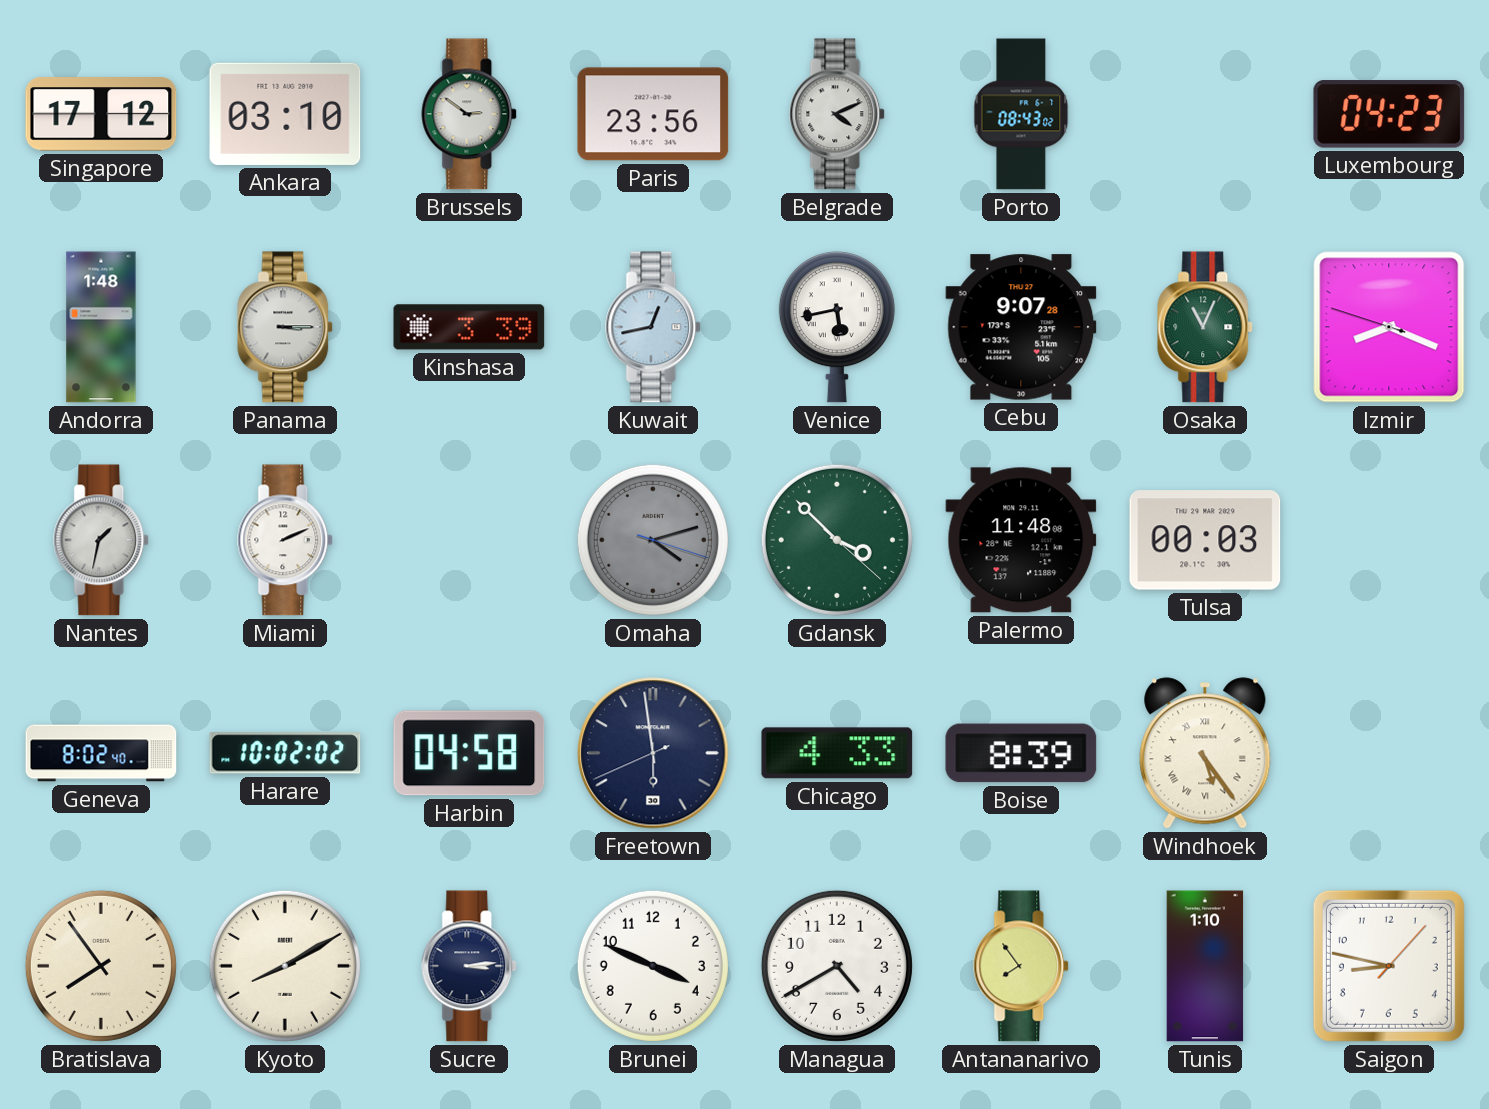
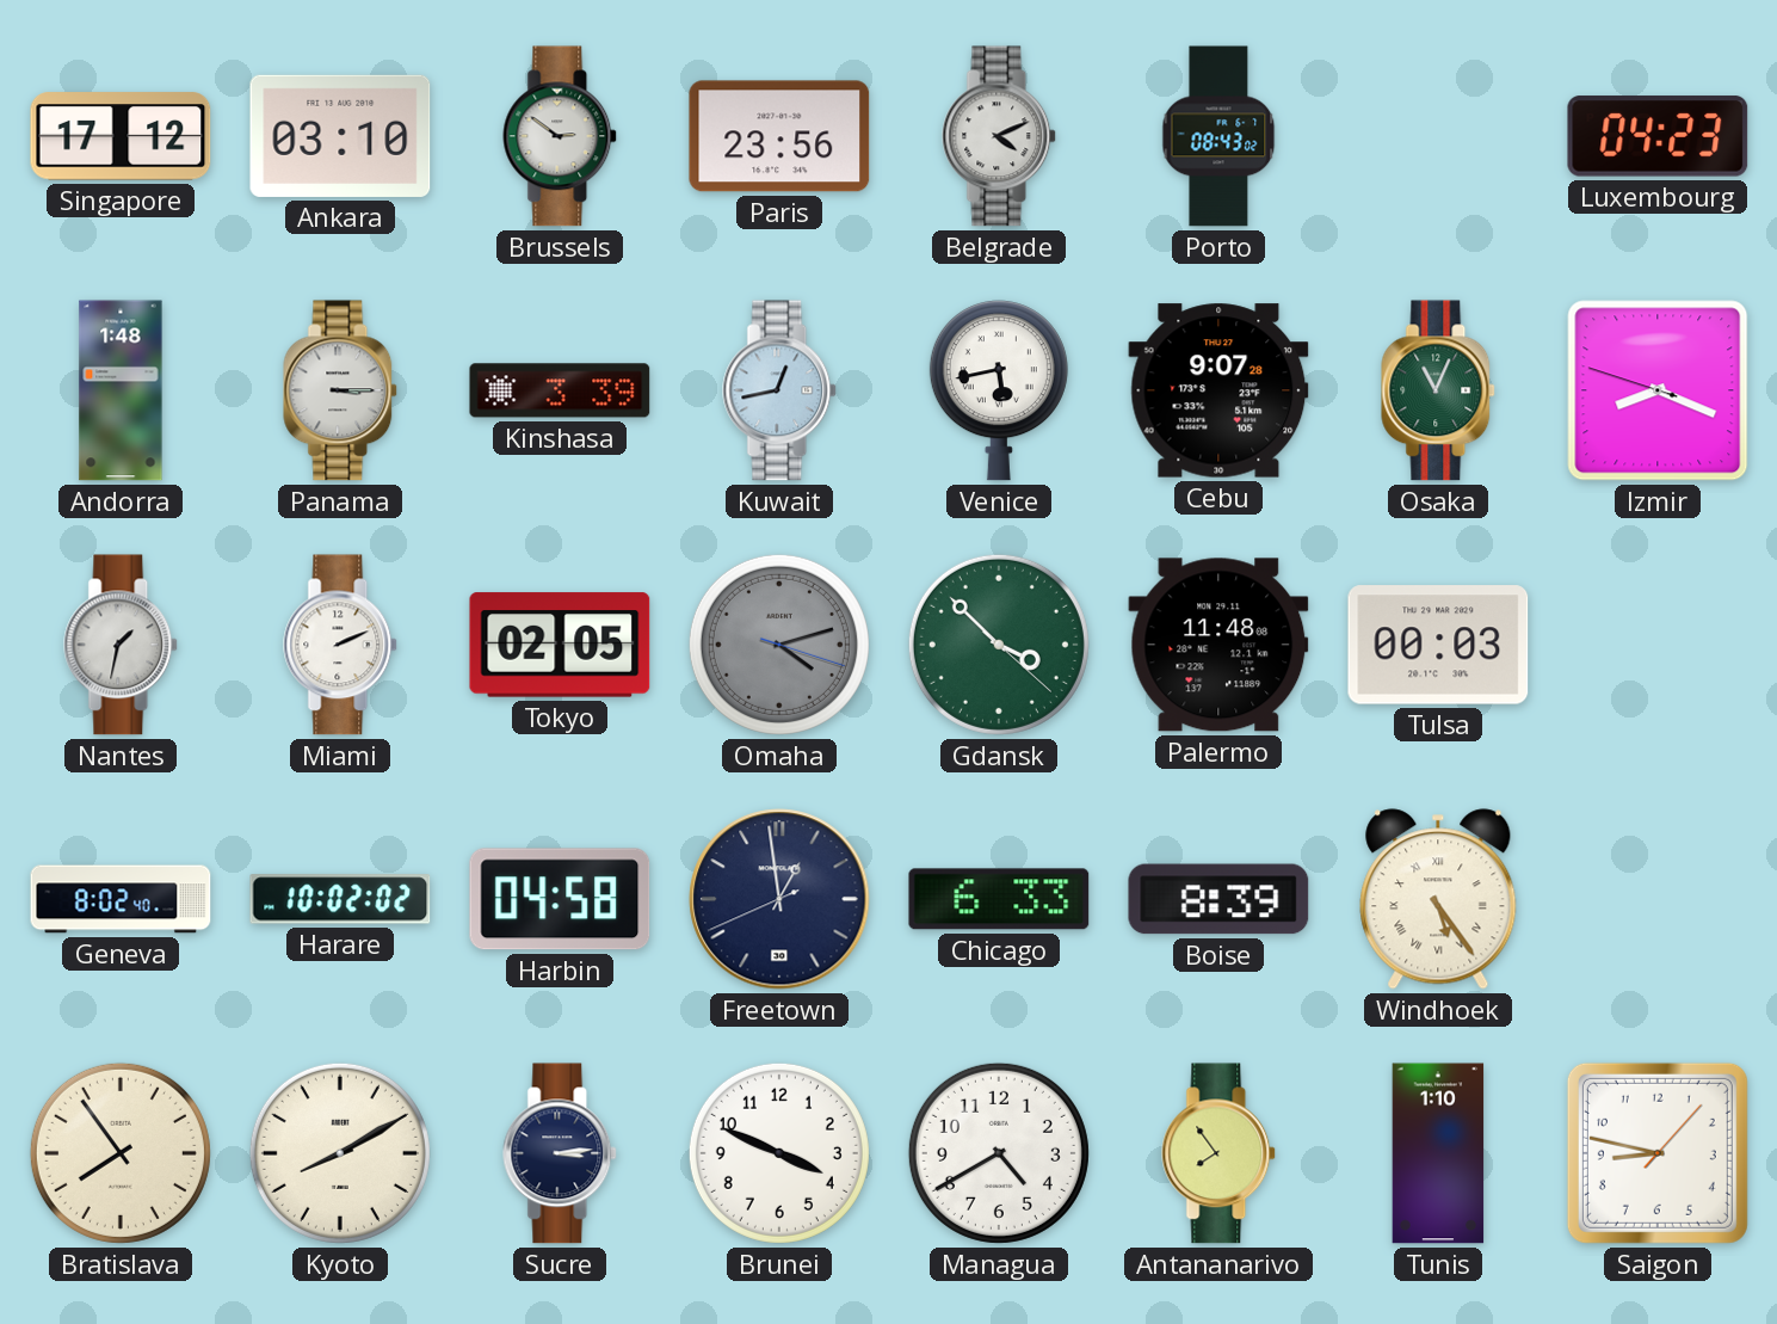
Tokyo: none -> 02:05
Freetown: 5:58 -> 12:58
Chicago: 4:33 -> 6:33
